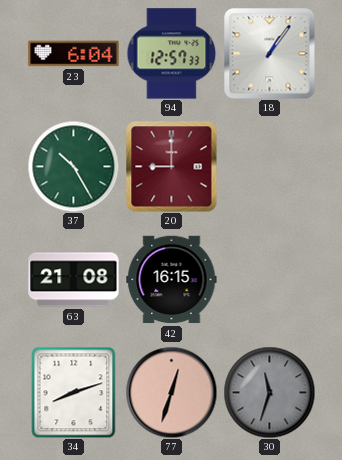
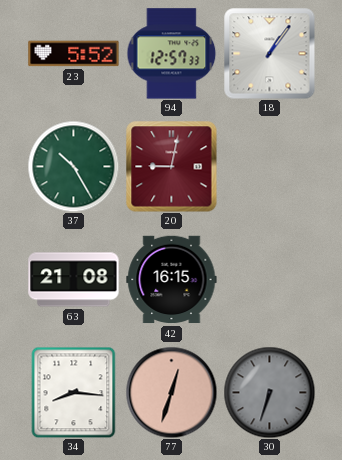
23: 6:04 -> 5:52
20: 9:00 -> 9:02
34: 8:12 -> 8:16
30: 11:33 -> 6:33
